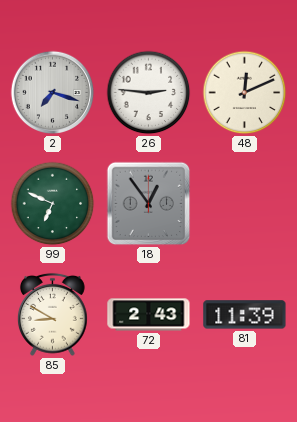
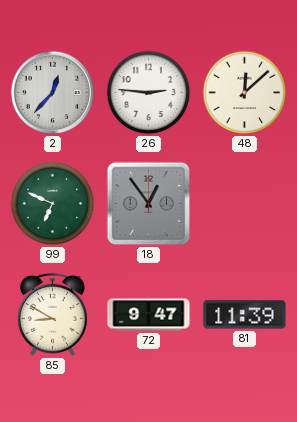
2: 7:18 -> 12:37
48: 12:11 -> 12:08
72: 2:43 -> 9:47
